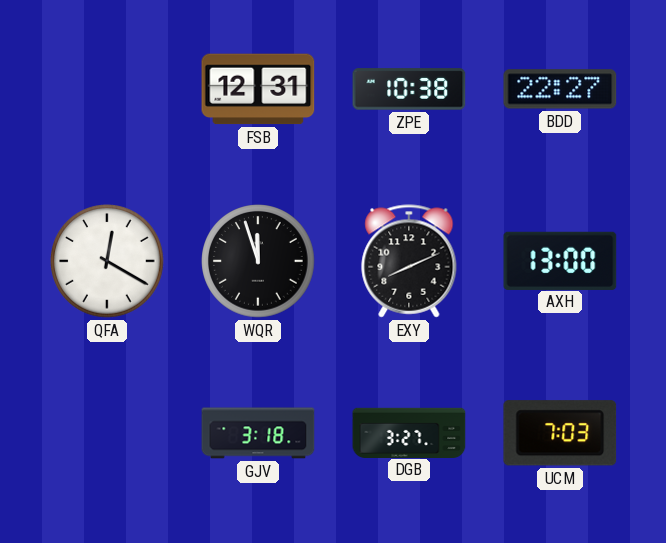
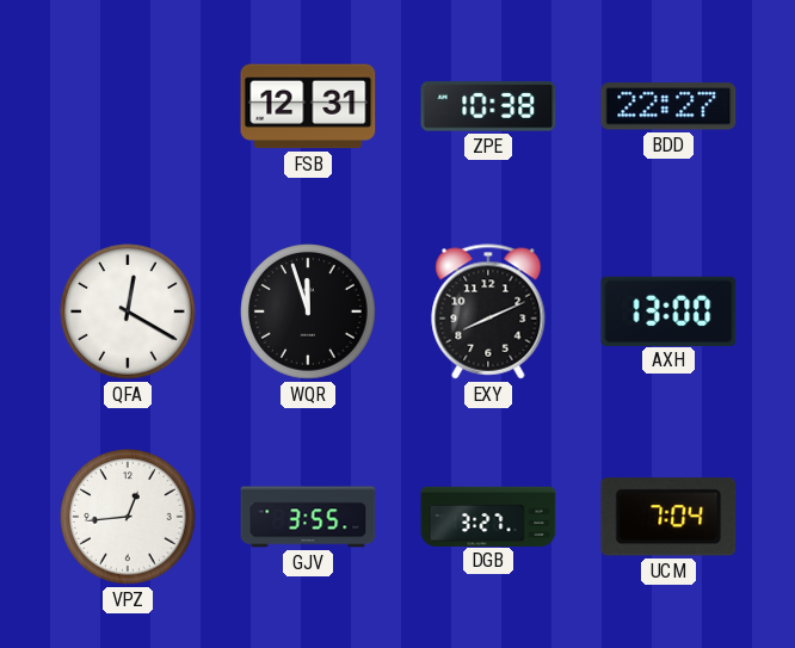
VPZ: none -> 12:44
GJV: 3:18 -> 3:55
UCM: 7:03 -> 7:04
